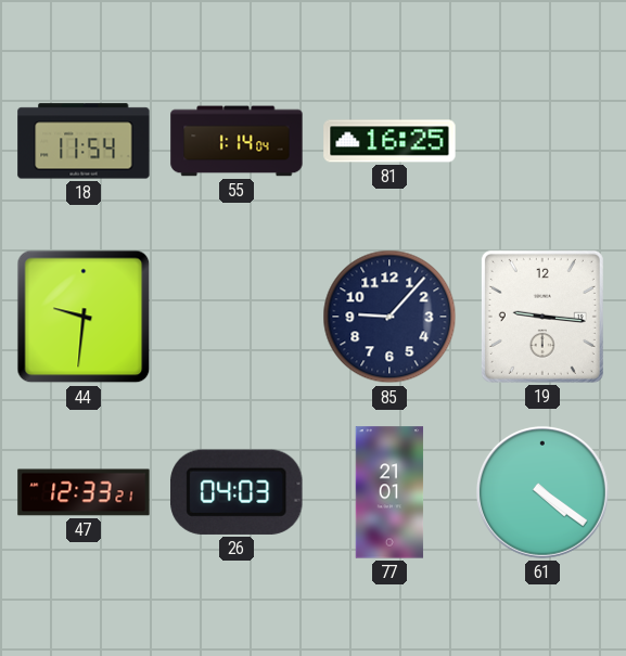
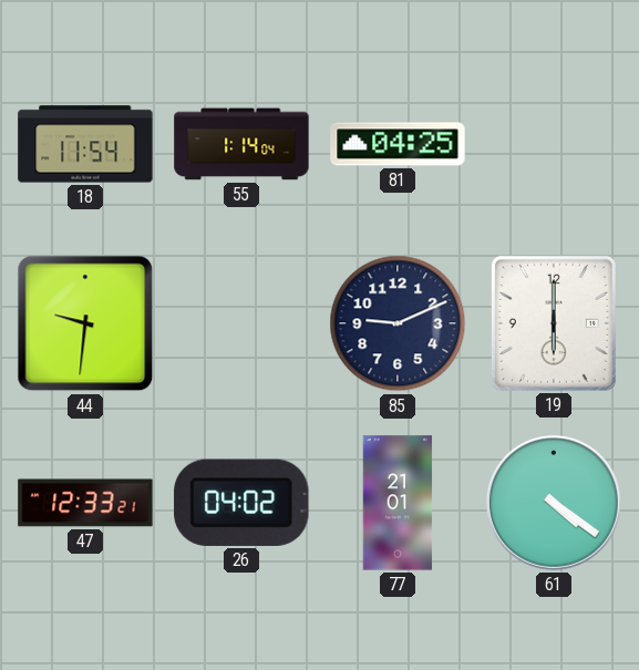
81: 16:25 -> 04:25
85: 9:07 -> 9:11
19: 9:16 -> 6:00
26: 04:03 -> 04:02
